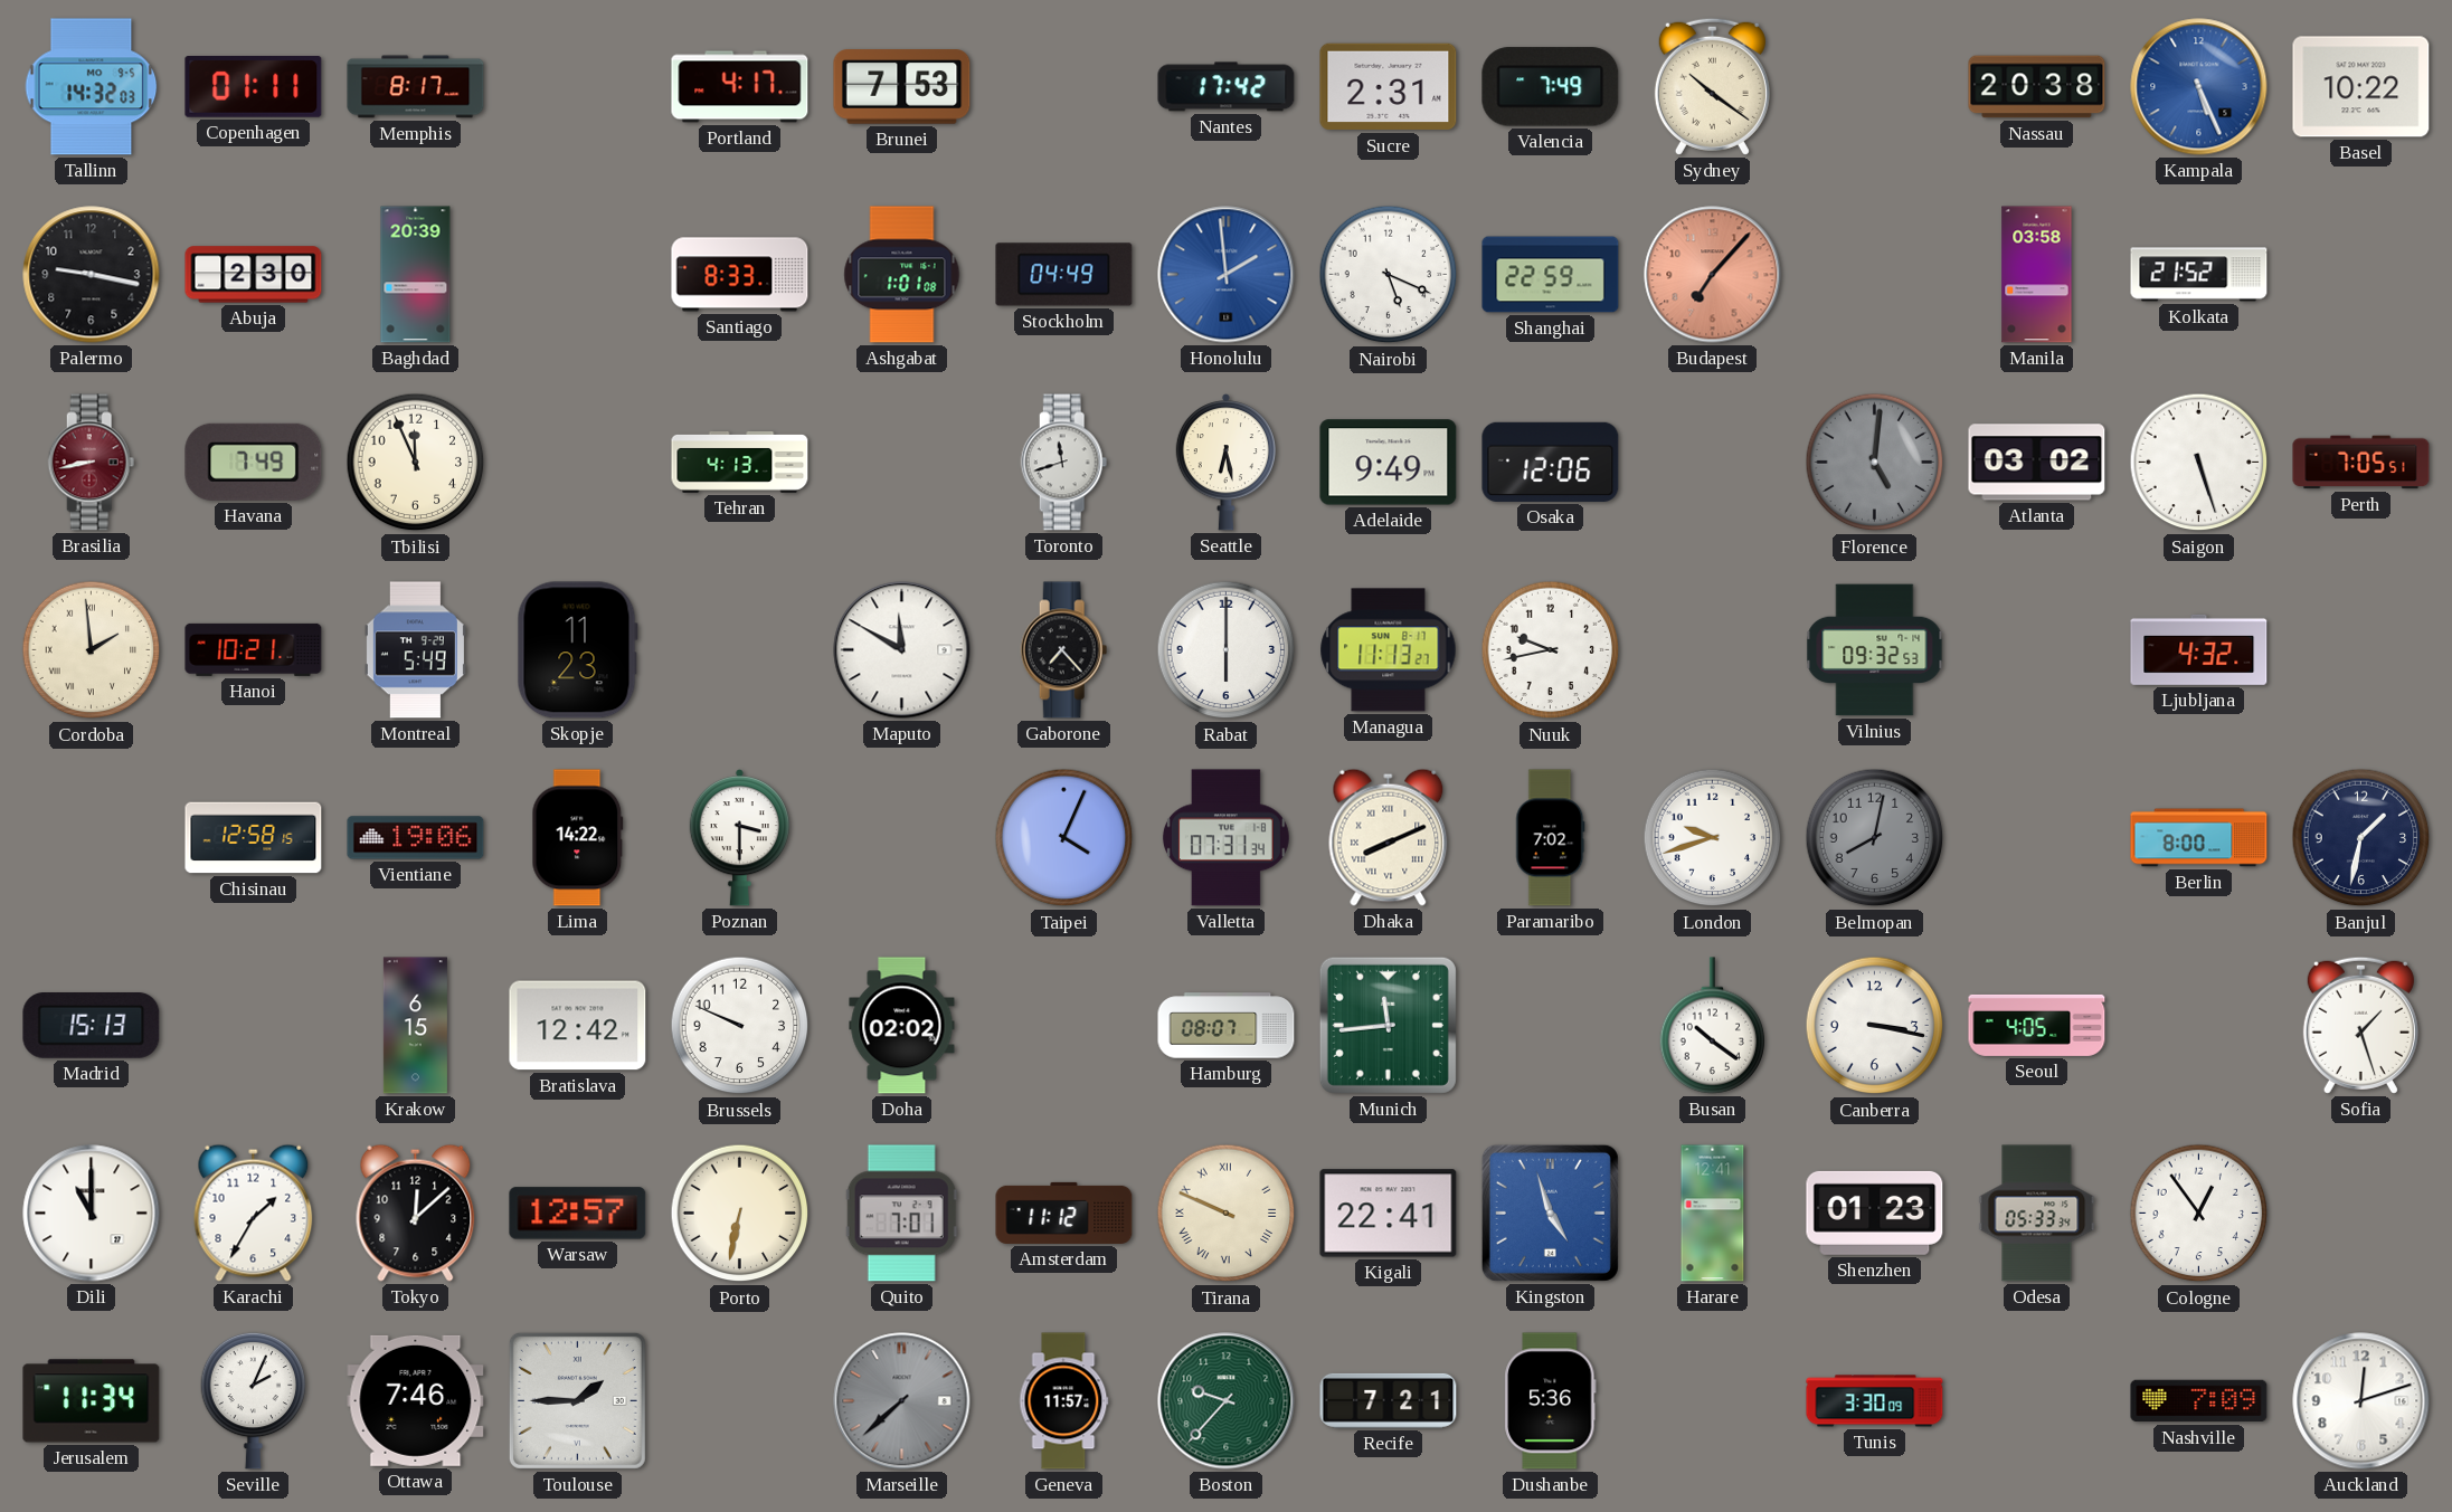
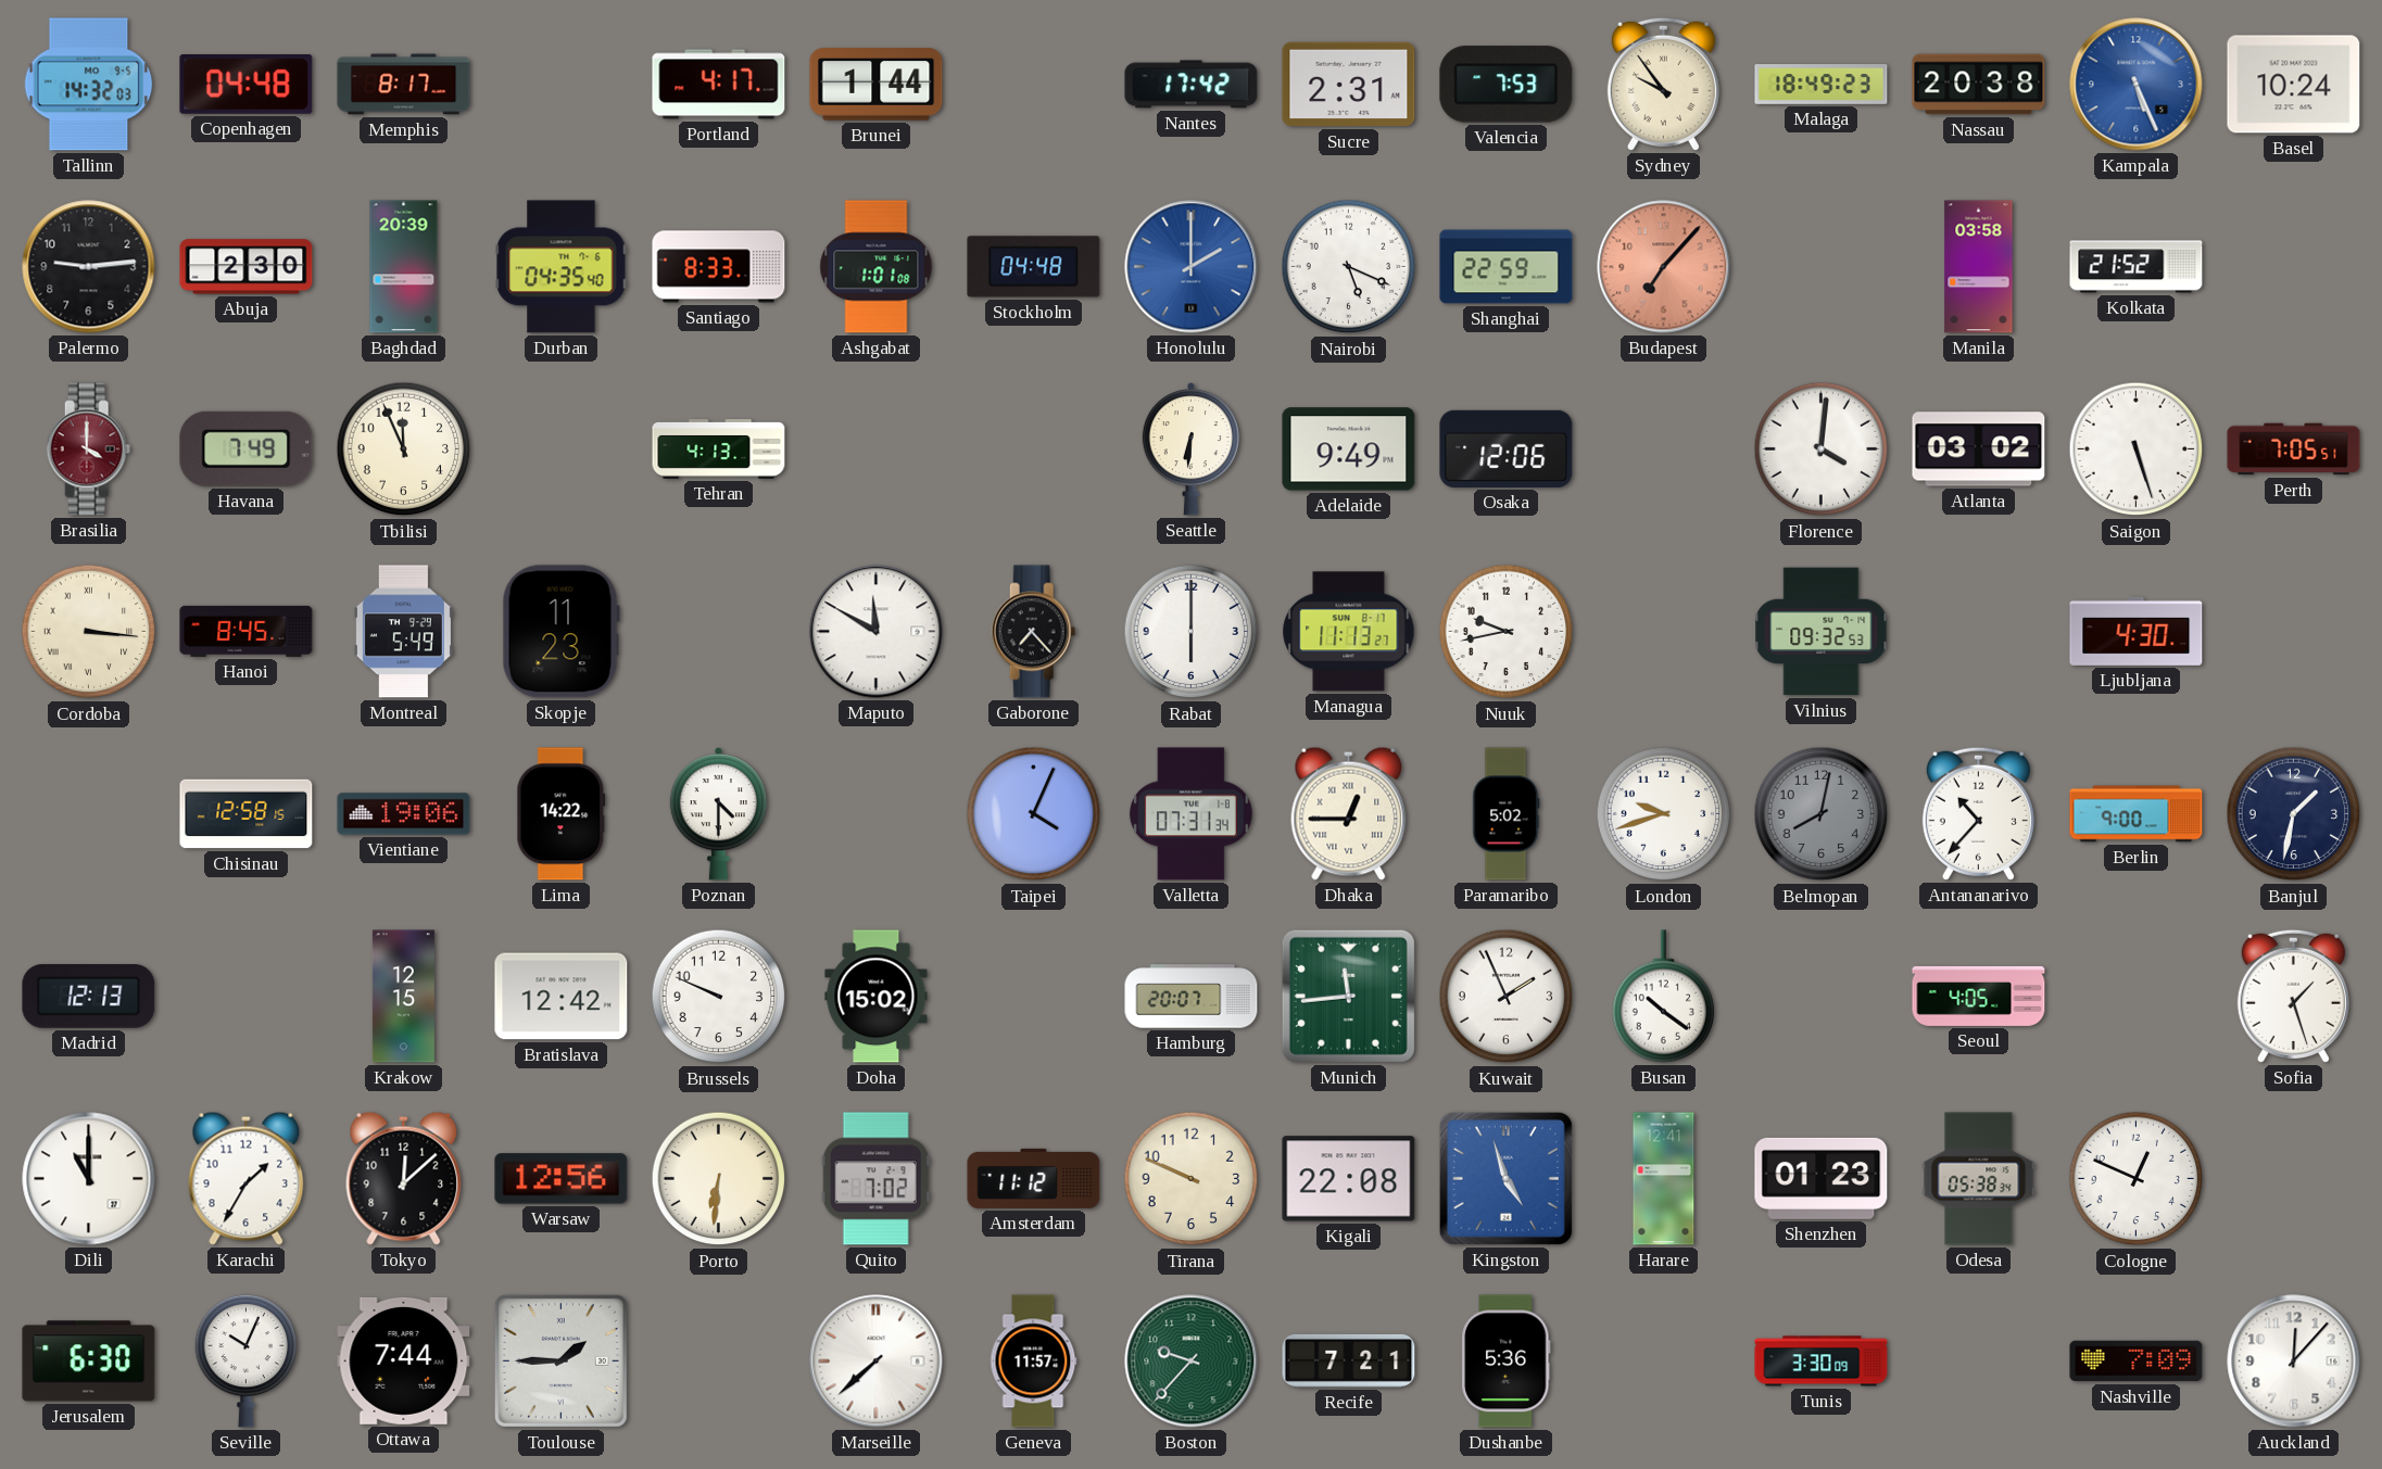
Copenhagen: 01:11 -> 04:48
Brunei: 7:53 -> 1:44
Valencia: 7:49 -> 7:53
Sydney: 10:21 -> 9:54
Malaga: none -> 18:49
Basel: 10:22 -> 10:24
Palermo: 9:17 -> 9:14
Durban: none -> 04:35
Stockholm: 04:49 -> 04:48
Honolulu: 1:59 -> 2:00
Brasilia: 8:43 -> 4:00
Toronto: 11:42 -> none
Seattle: 6:28 -> 6:31
Florence: 5:01 -> 4:01
Florence dial: grey -> white
Cordoba: 1:59 -> 3:16
Hanoi: 10:21 -> 8:45
Ljubljana: 4:32 -> 4:30
Poznan: 3:30 -> 4:30
Dhaka: 8:11 -> 12:45
Paramaribo: 7:02 -> 5:02
Antananarivo: none -> 10:37
Berlin: 8:00 -> 9:00
Madrid: 15:13 -> 12:13
Krakow: 6:15 -> 12:15
Doha: 02:02 -> 15:02
Hamburg: 08:07 -> 20:07
Kuwait: none -> 1:56
Canberra: 3:17 -> none
Warsaw: 12:57 -> 12:56
Porto: 6:32 -> 6:31
Quito: 7:01 -> 7:02
Tirana numerals: Roman -> Arabic
Kigali: 22:41 -> 22:08
Odesa: 05:33 -> 05:38
Cologne: 12:54 -> 12:49
Jerusalem: 11:34 -> 6:30
Seville: 2:04 -> 10:04
Ottawa: 7:46 -> 7:44
Marseille dial: grey -> white
Auckland: 12:12 -> 12:07
